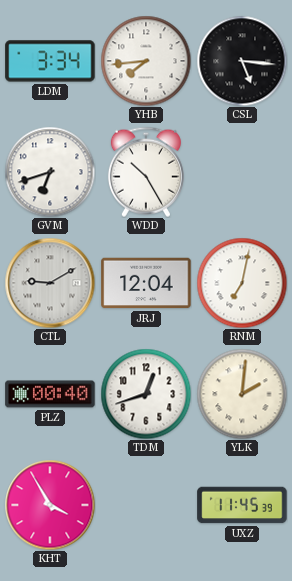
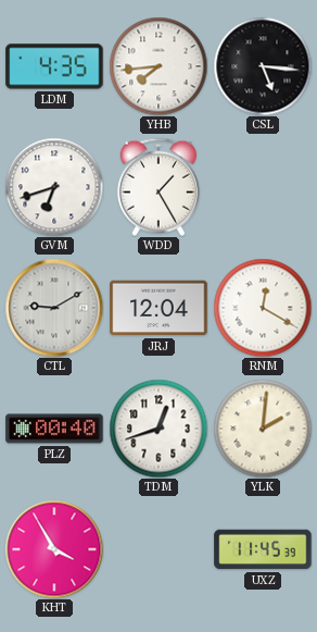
LDM: 3:34 -> 4:35
WDD: 10:25 -> 1:25
RNM: 7:02 -> 12:20
